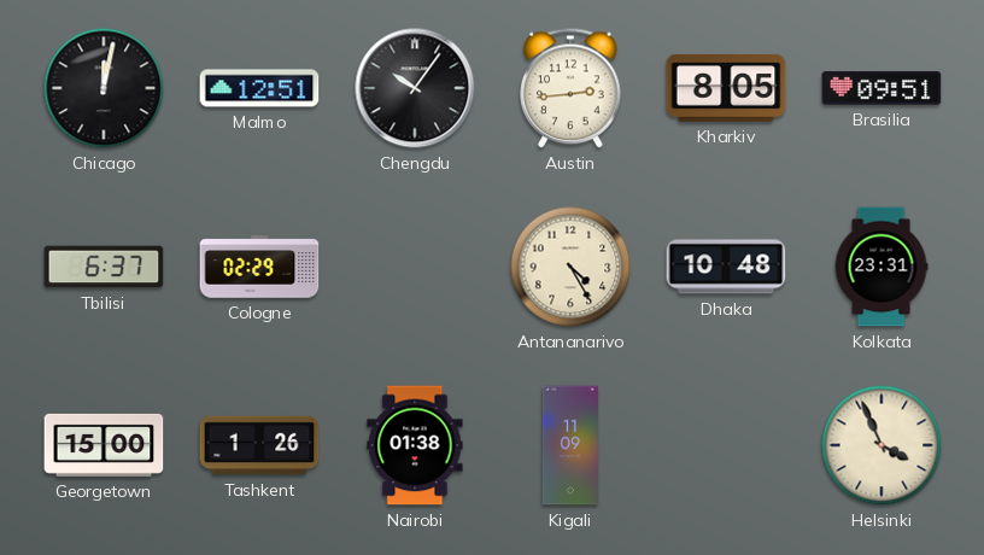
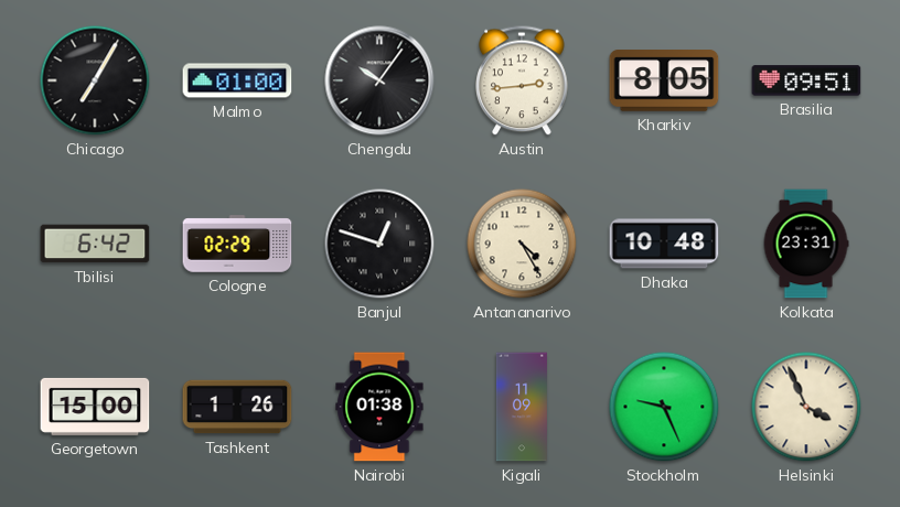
Chicago: 12:02 -> 7:05
Malmo: 12:51 -> 01:00
Tbilisi: 6:37 -> 6:42
Banjul: none -> 12:48
Stockholm: none -> 9:26
